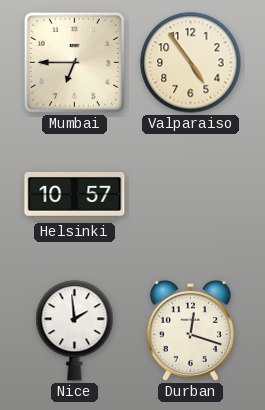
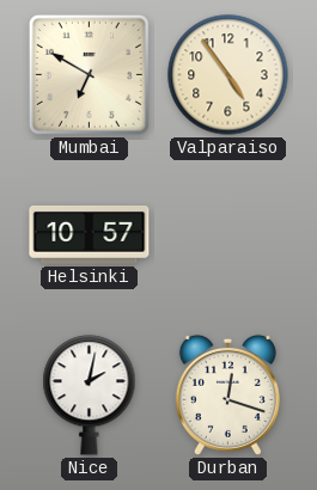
Mumbai: 6:45 -> 6:50
Nice: 1:59 -> 2:02
